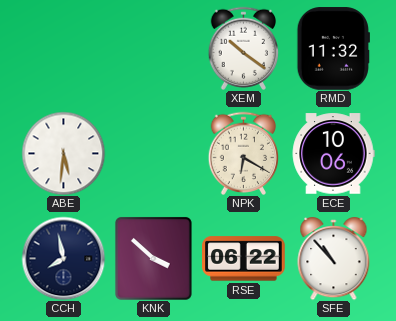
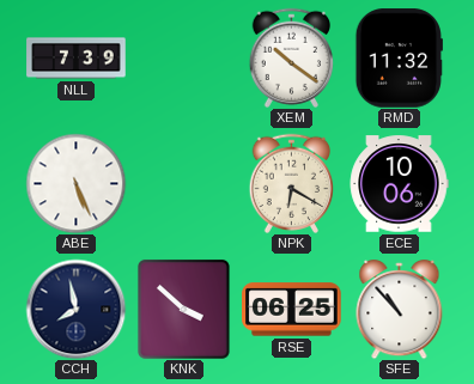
NLL: none -> 7:39
ABE: 5:31 -> 5:26
RSE: 06:22 -> 06:25
